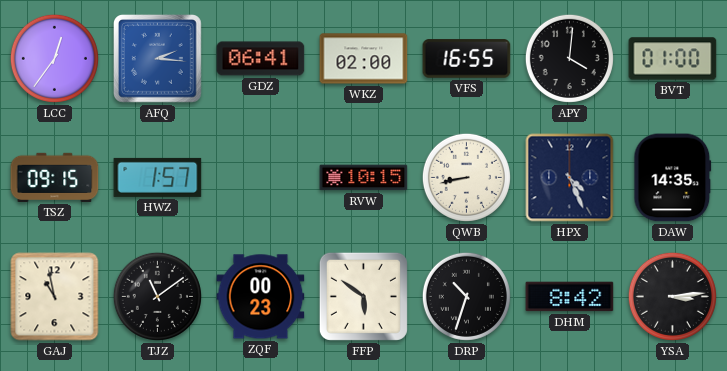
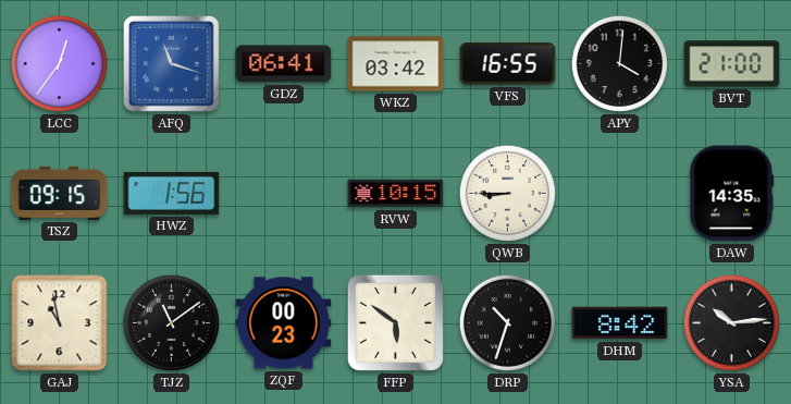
AFQ: 2:16 -> 11:18
WKZ: 02:00 -> 03:42
BVT: 01:00 -> 21:00
HWZ: 1:57 -> 1:56
QWB: 8:43 -> 8:45
HPX: 4:26 -> none
YSA: 3:14 -> 10:14
